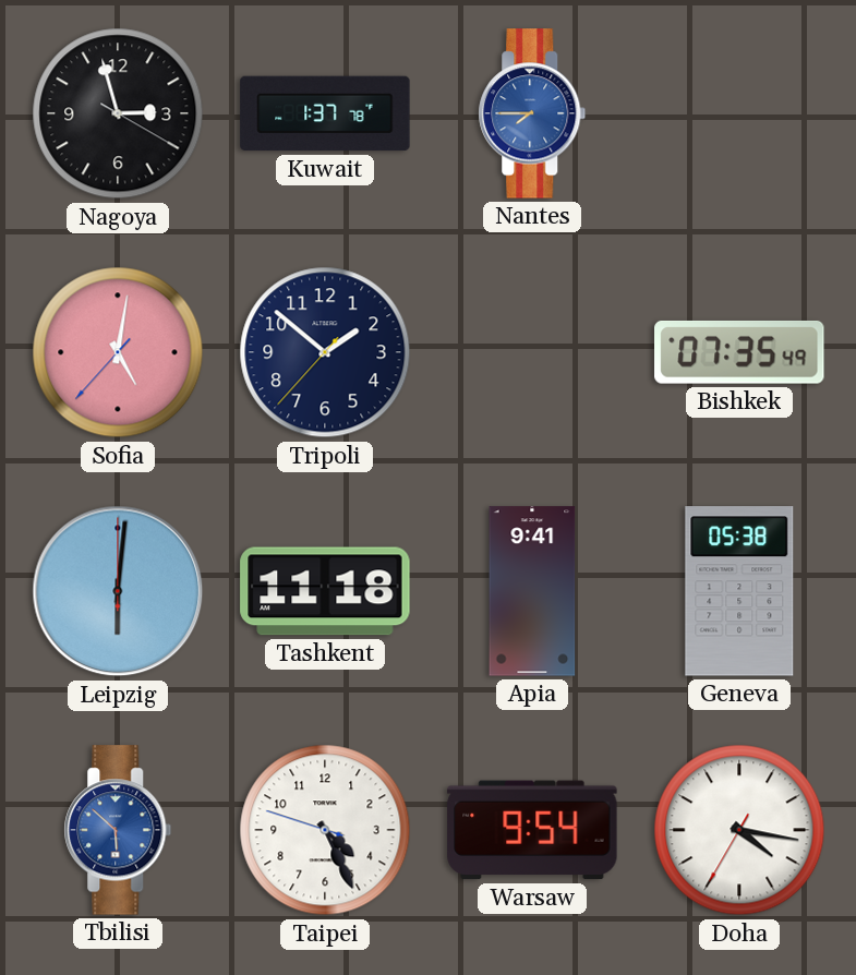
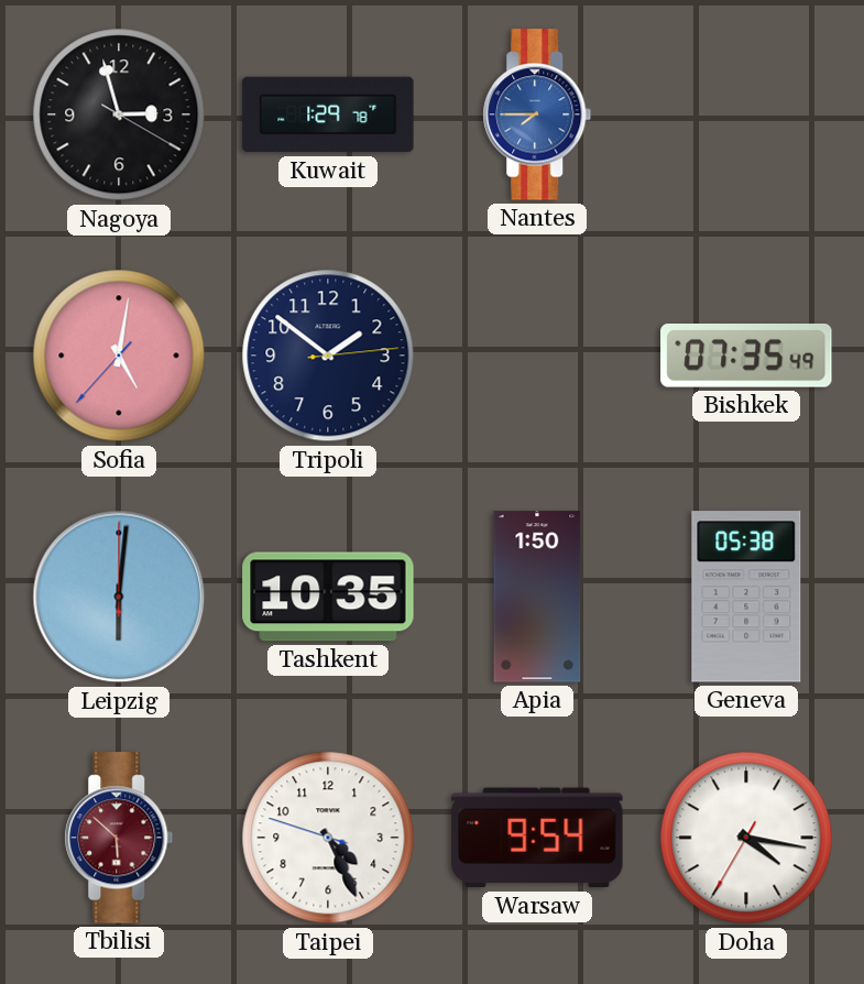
Kuwait: 1:37 -> 1:29
Tripoli: 1:51:37 -> 1:51:14
Tashkent: 11:18 -> 10:35
Apia: 9:41 -> 1:50
Tbilisi dial: blue -> burgundy
